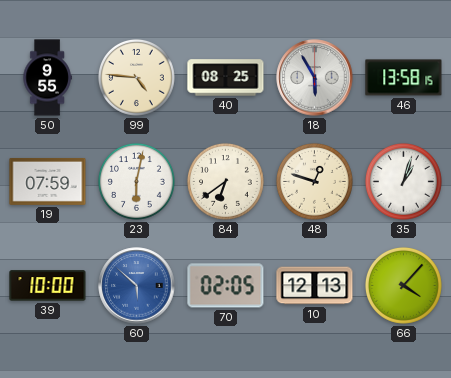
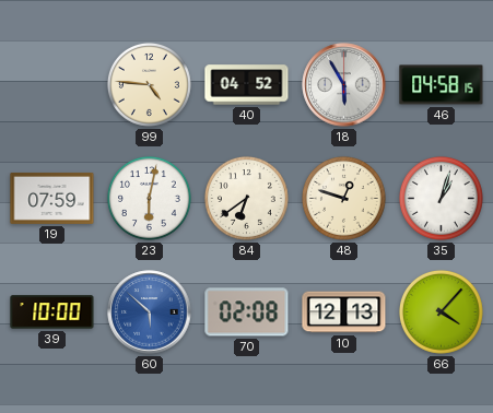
50: 9:55 -> none
40: 08:25 -> 04:52
46: 13:58 -> 04:58
70: 02:05 -> 02:08
